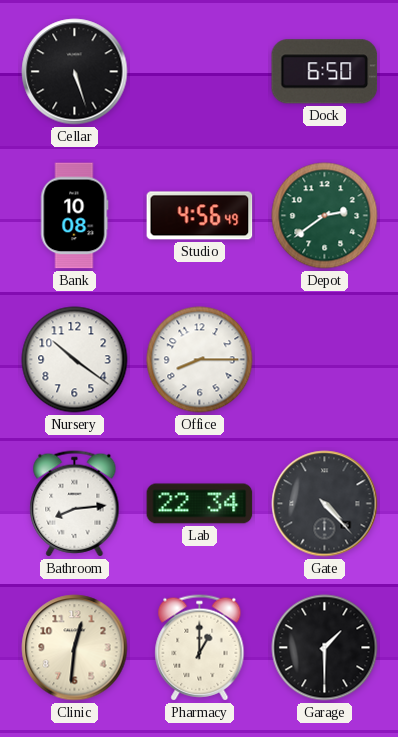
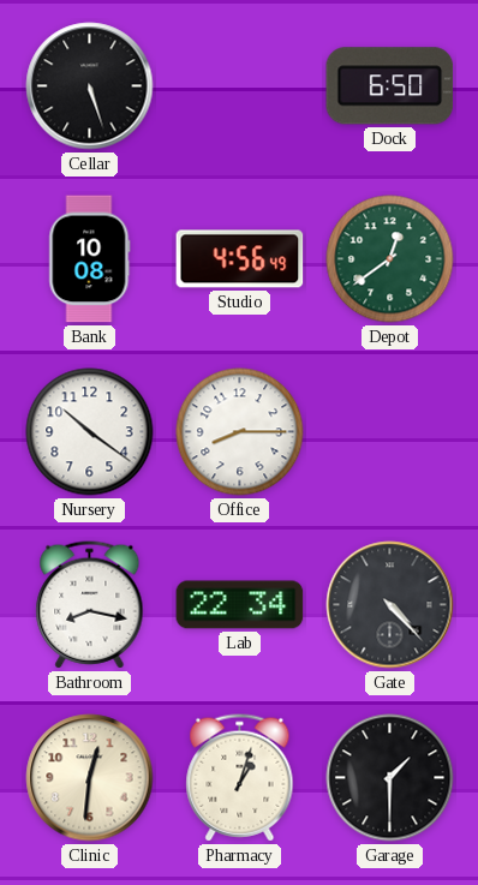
Depot: 2:39 -> 12:39
Bathroom: 8:14 -> 8:17
Pharmacy: 1:00 -> 1:03
